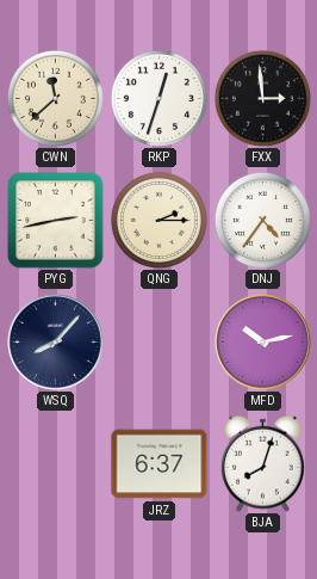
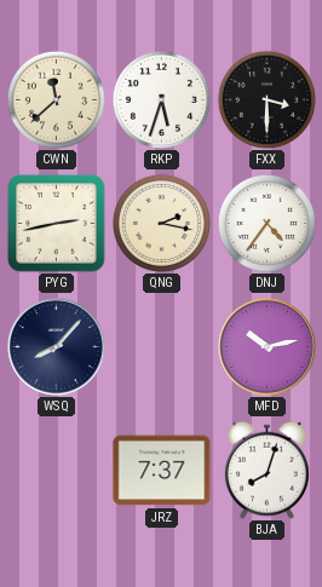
RKP: 12:33 -> 5:33
FXX: 2:59 -> 3:30
QNG: 2:15 -> 2:17
JRZ: 6:37 -> 7:37
